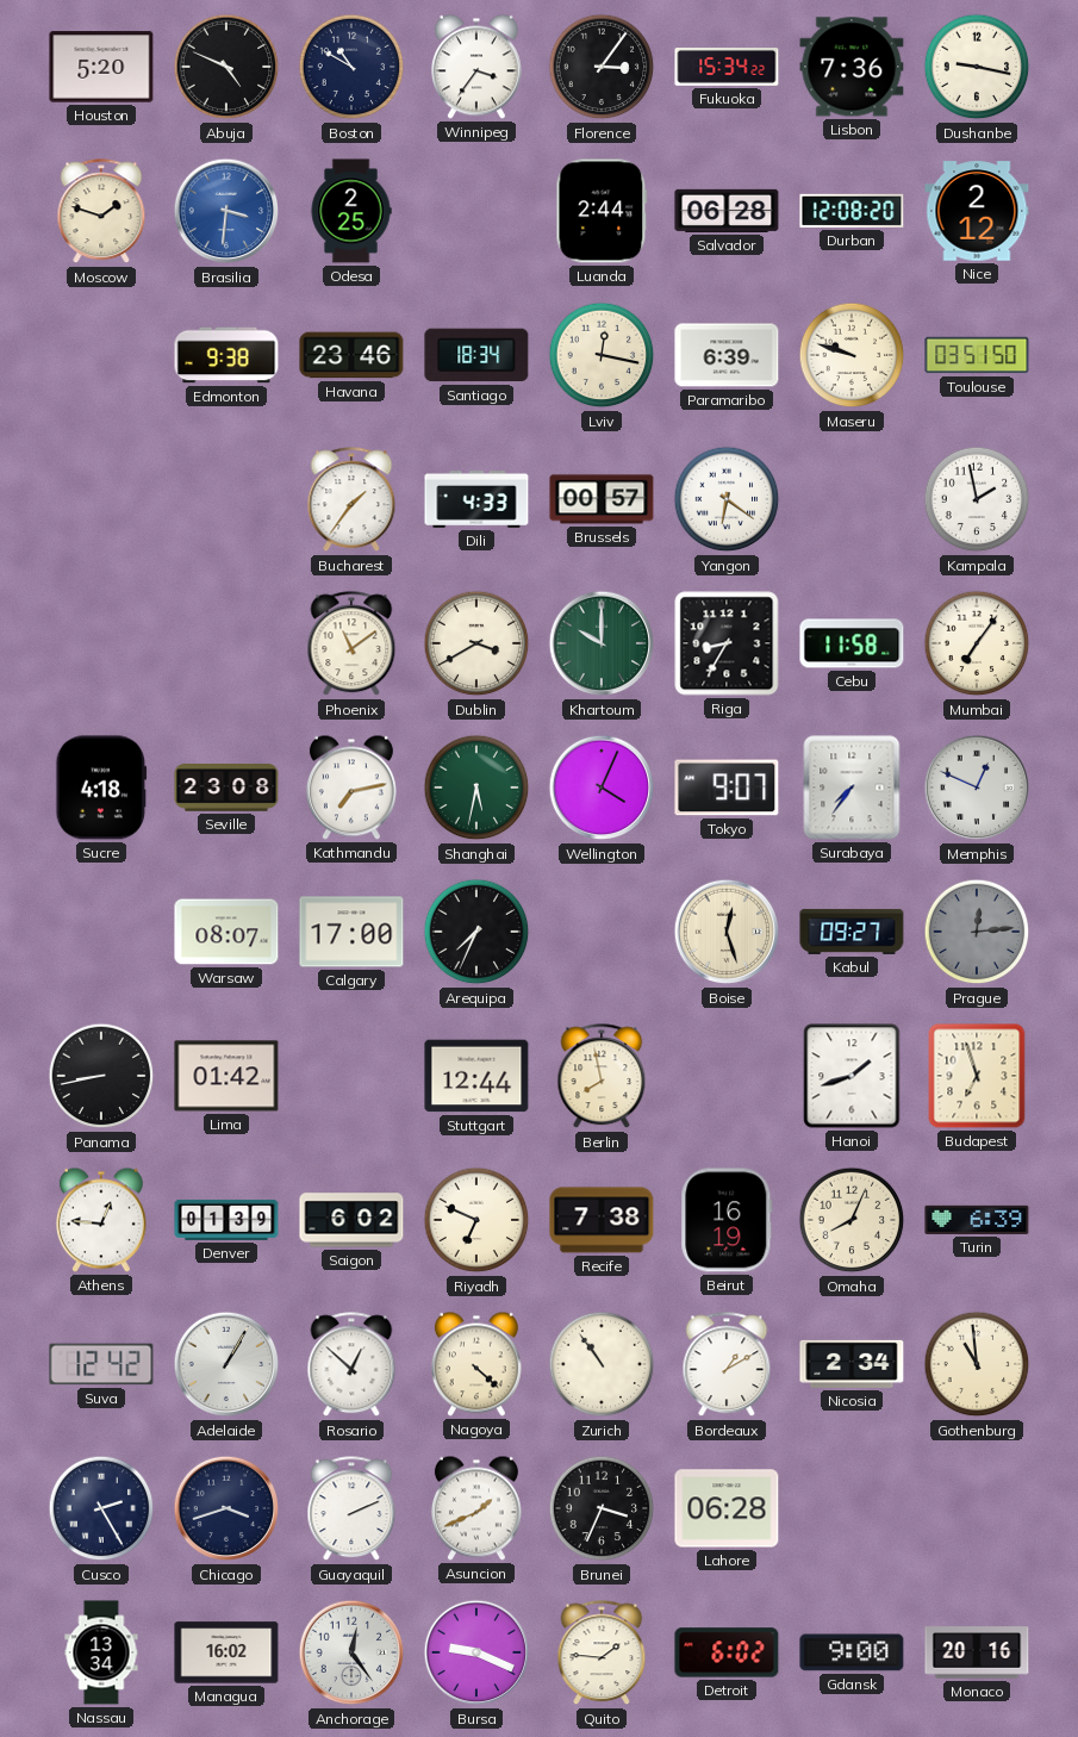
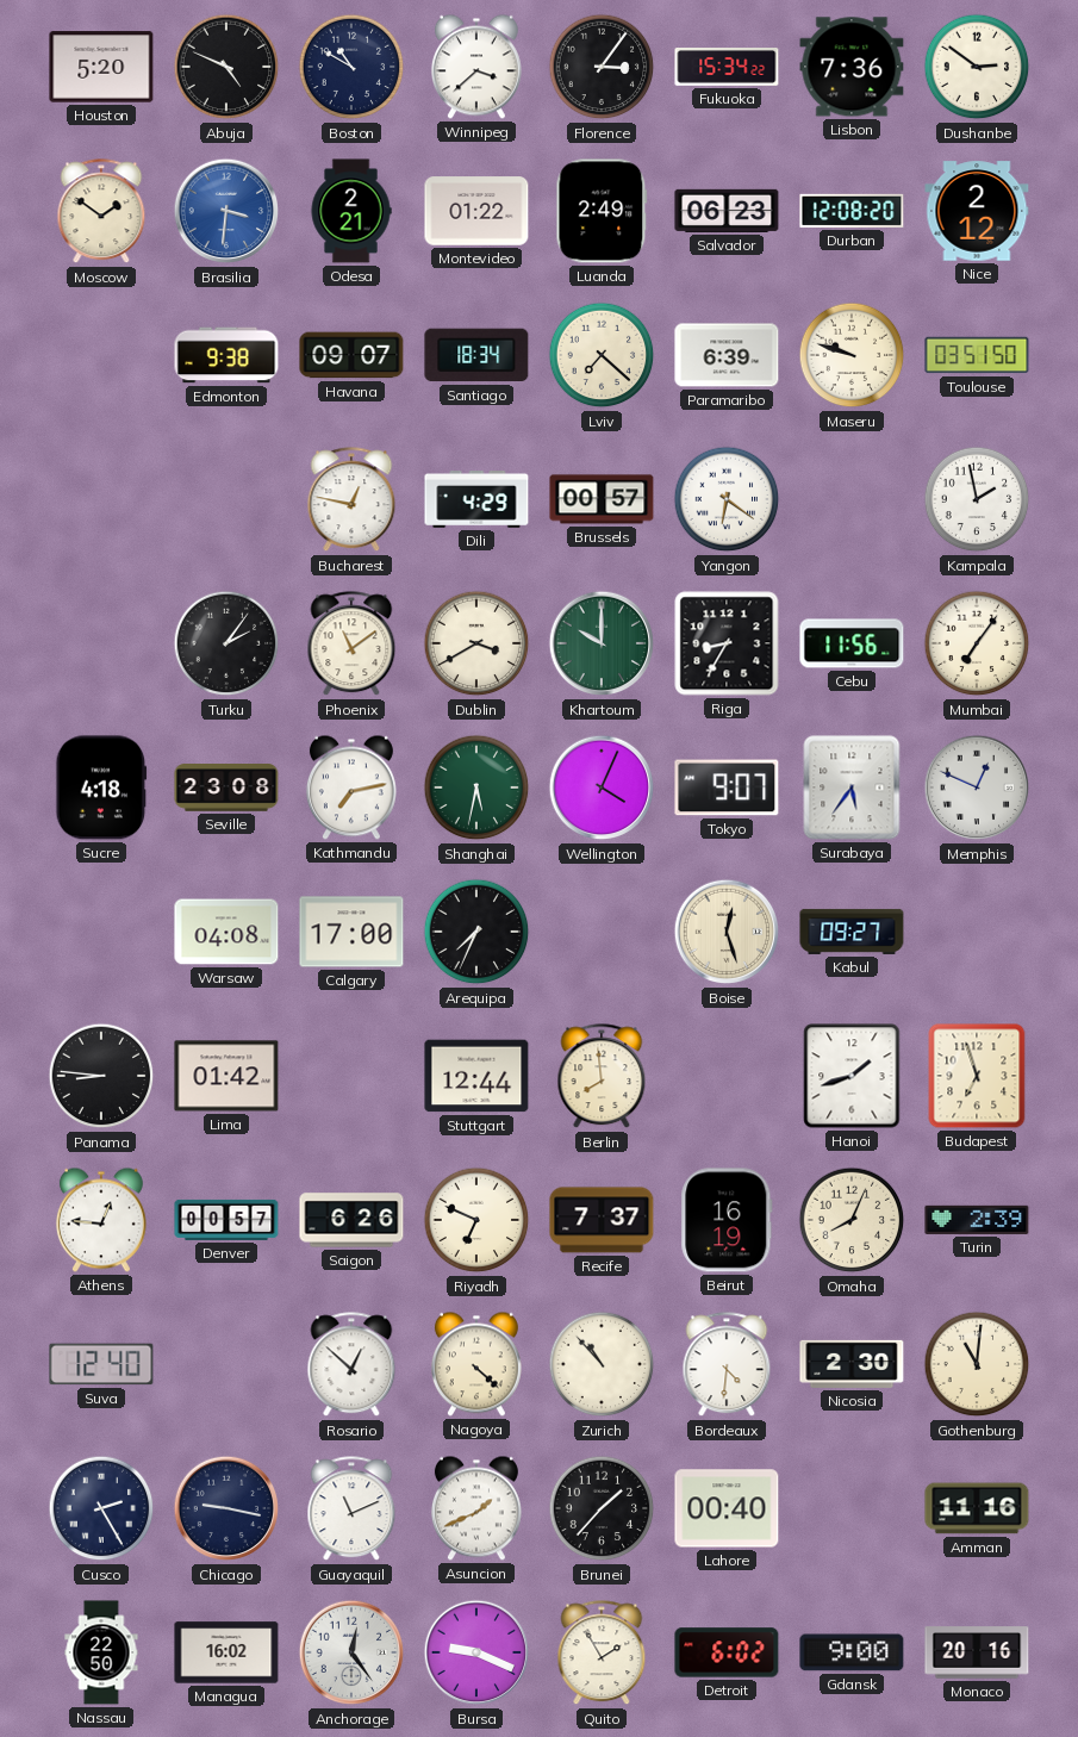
Winnipeg: 3:36 -> 3:38
Dushanbe: 9:17 -> 2:51
Moscow: 1:48 -> 1:51
Odesa: 2:25 -> 2:21
Montevideo: none -> 01:22
Luanda: 2:44 -> 2:49
Salvador: 06:28 -> 06:23
Havana: 23:46 -> 09:07
Lviv: 12:17 -> 7:22
Bucharest: 1:36 -> 12:47
Dili: 4:33 -> 4:29
Turku: none -> 2:06
Cebu: 11:58 -> 11:56
Surabaya: 7:36 -> 5:36
Warsaw: 08:07 -> 04:08
Prague: 12:14 -> none
Panama: 8:43 -> 8:46
Berlin: 7:58 -> 7:59
Denver: 01:39 -> 00:57
Saigon: 6:02 -> 6:26
Recife: 7:38 -> 7:37
Turin: 6:39 -> 2:39
Suva: 12:42 -> 12:40
Adelaide: 1:05 -> none
Zurich: 10:54 -> 10:53
Bordeaux: 1:10 -> 4:31
Nicosia: 2:34 -> 2:30
Gothenburg: 10:59 -> 11:01
Chicago: 3:42 -> 9:17
Guayaquil: 2:11 -> 11:11
Brunei: 3:34 -> 1:37
Lahore: 06:28 -> 00:40
Amman: none -> 11:16
Nassau: 13:34 -> 22:50
Quito: 1:46 -> 1:55
